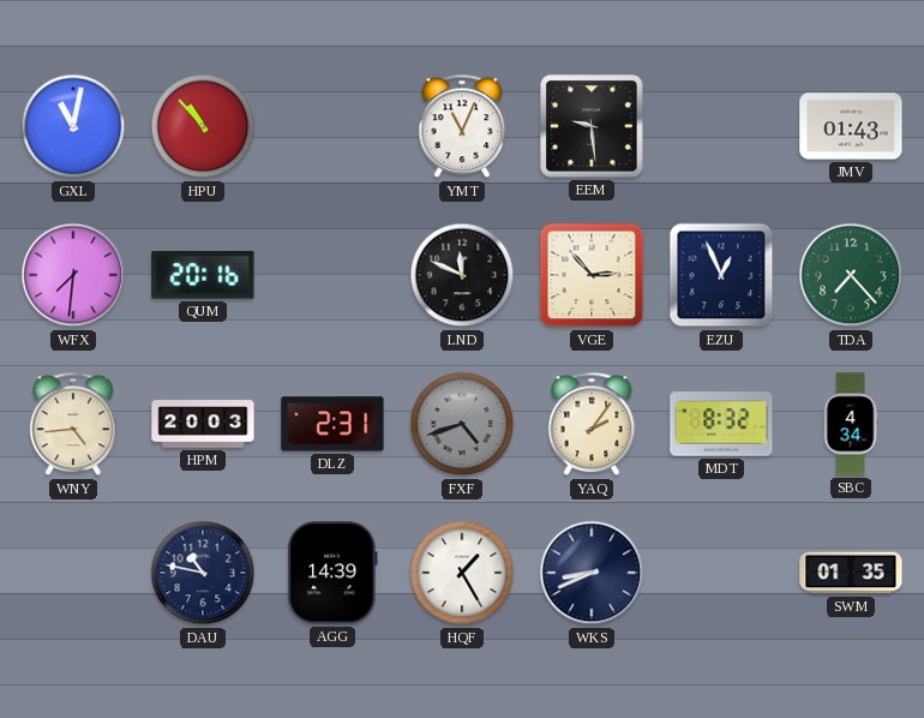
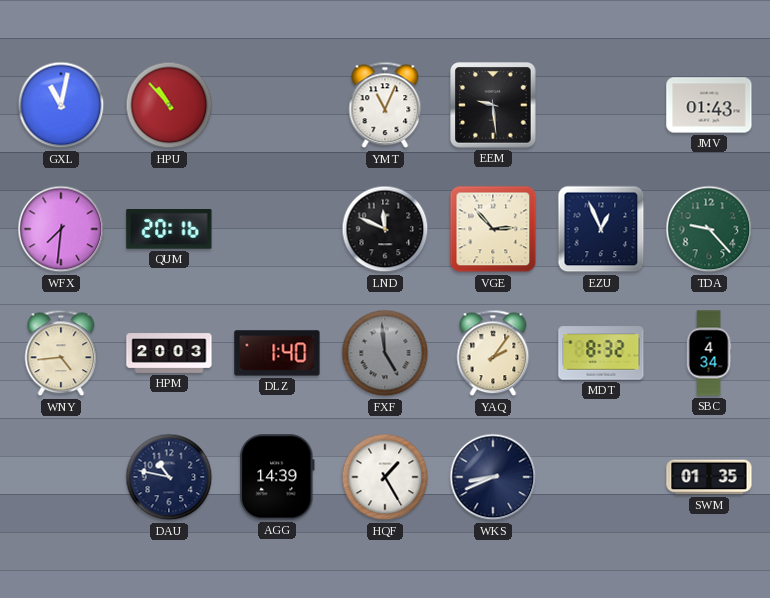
TDA: 7:23 -> 9:23
DLZ: 2:31 -> 1:40
FXF: 4:42 -> 4:59
